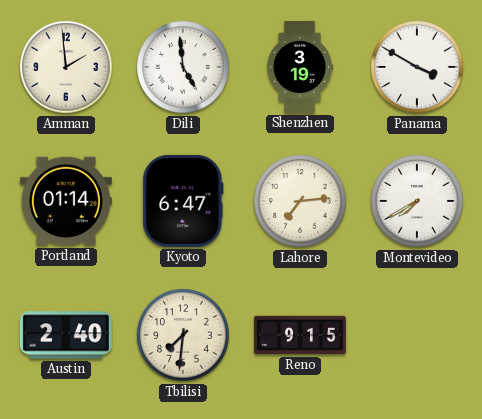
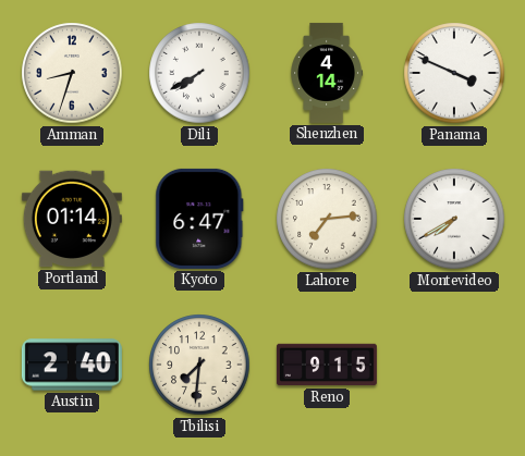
Amman: 1:59 -> 8:33
Dili: 4:59 -> 7:40
Shenzhen: 3:19 -> 4:14
Panama: 3:50 -> 3:49
